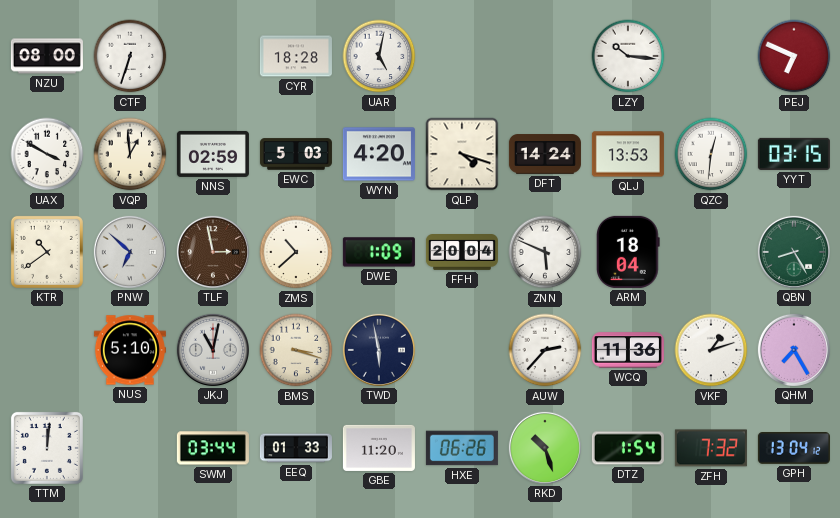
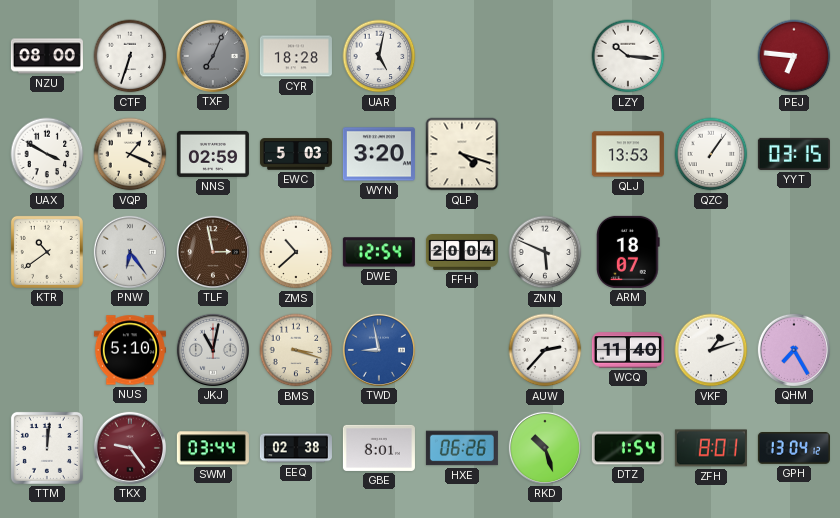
TXF: none -> 7:04
PEJ: 6:49 -> 6:46
VQP: 12:59 -> 1:19
WYN: 4:20 -> 3:20
DFT: 14:24 -> none
QZC: 12:31 -> 1:06
PNW: 6:52 -> 6:24
DWE: 1:09 -> 12:54
ARM: 18:04 -> 18:07
QBN: 8:25 -> none
TWD: 5:58 -> 8:58
TWD dial: navy -> blue
WCQ: 11:36 -> 11:40
TKX: none -> 9:24
EEQ: 01:33 -> 02:38
GBE: 11:20 -> 8:01
ZFH: 7:32 -> 8:01
